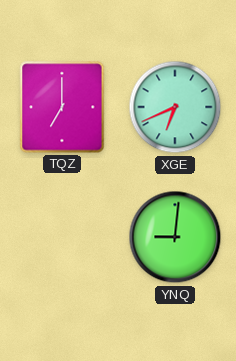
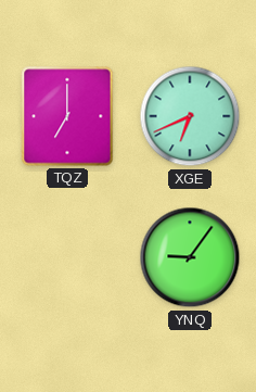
YNQ: 9:01 -> 9:06
